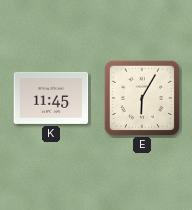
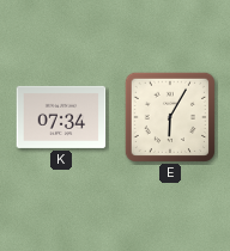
K: 11:45 -> 07:34
